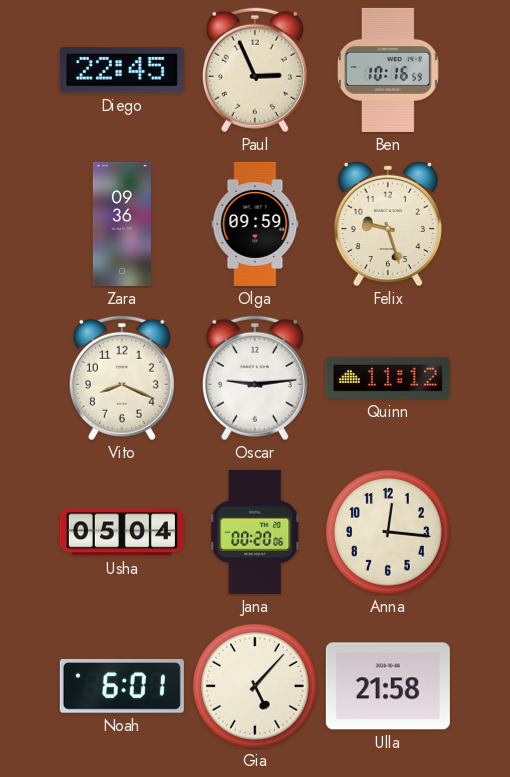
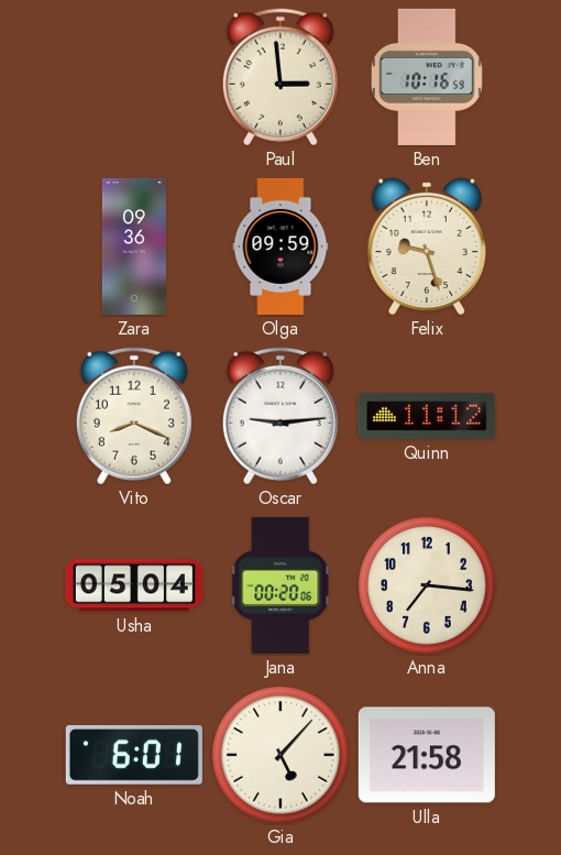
Diego: 22:45 -> none
Paul: 2:56 -> 2:59
Anna: 12:16 -> 7:16
